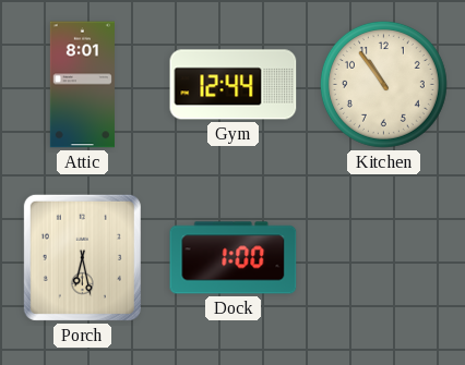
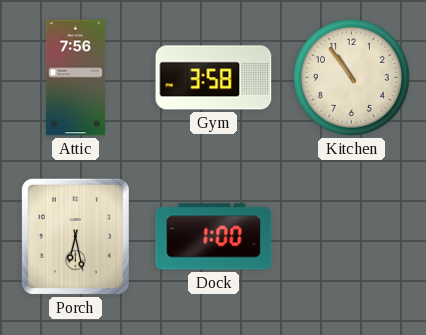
Attic: 8:01 -> 7:56
Gym: 12:44 -> 3:58
